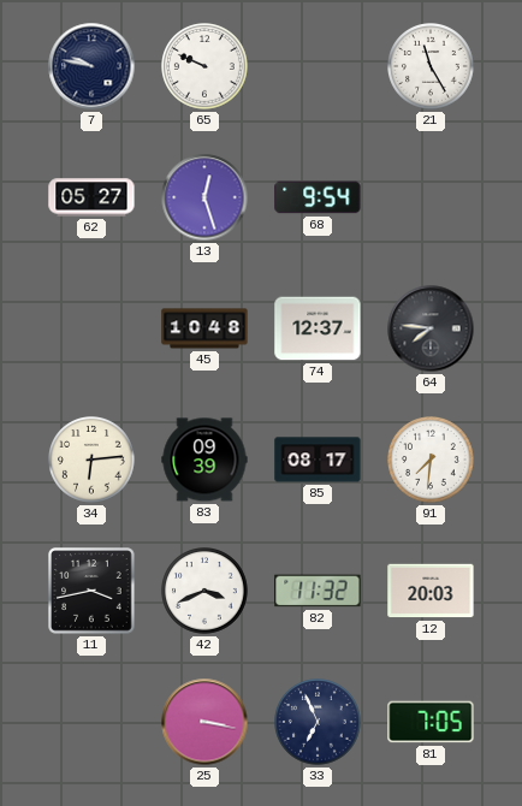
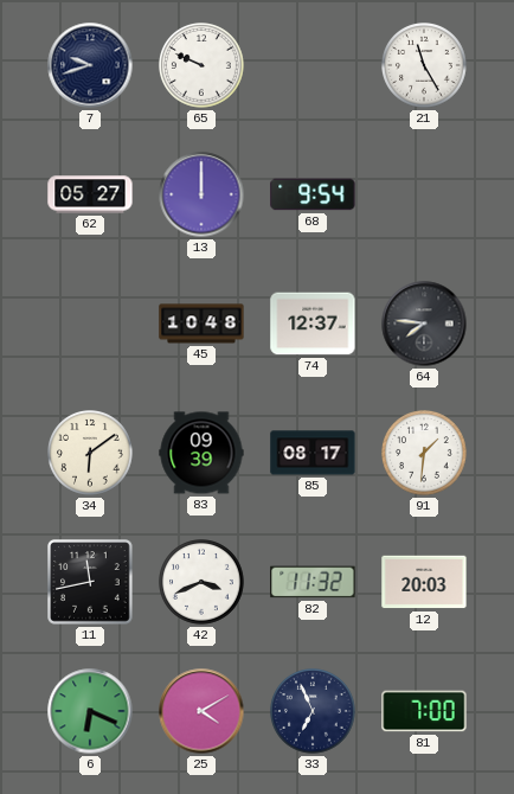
7: 9:47 -> 9:42
13: 12:27 -> 12:00
34: 6:14 -> 6:09
91: 7:31 -> 1:31
11: 3:43 -> 11:43
6: none -> 6:19
25: 3:17 -> 4:10
81: 7:05 -> 7:00
